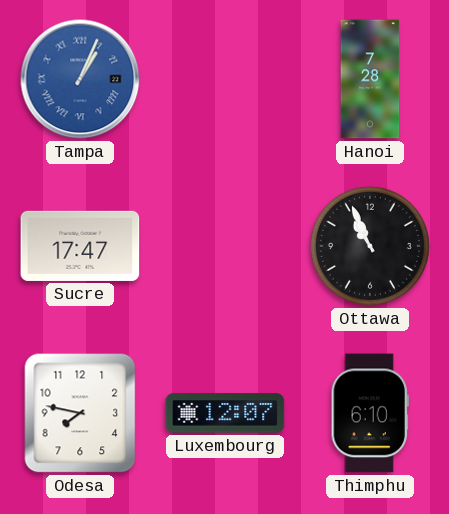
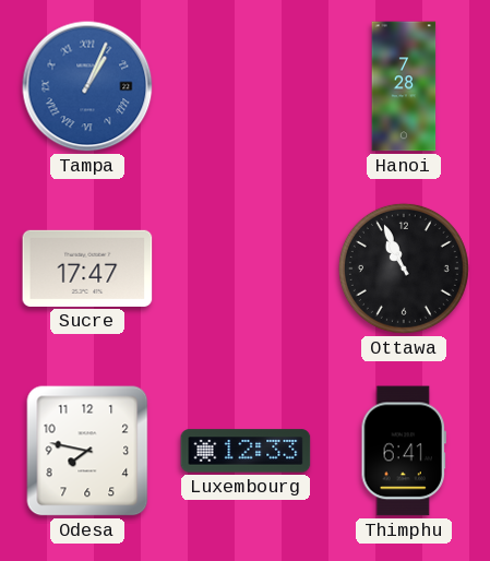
Luxembourg: 12:07 -> 12:33
Thimphu: 6:10 -> 6:41
